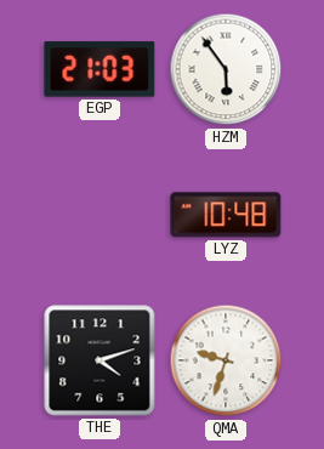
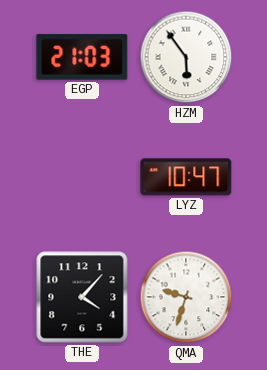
LYZ: 10:48 -> 10:47
THE: 4:12 -> 4:07
